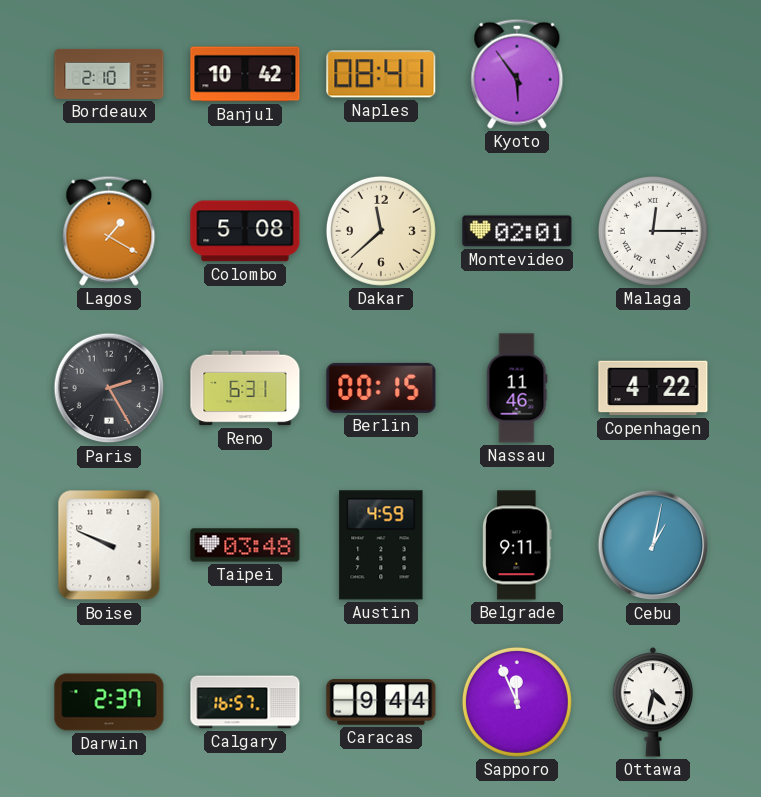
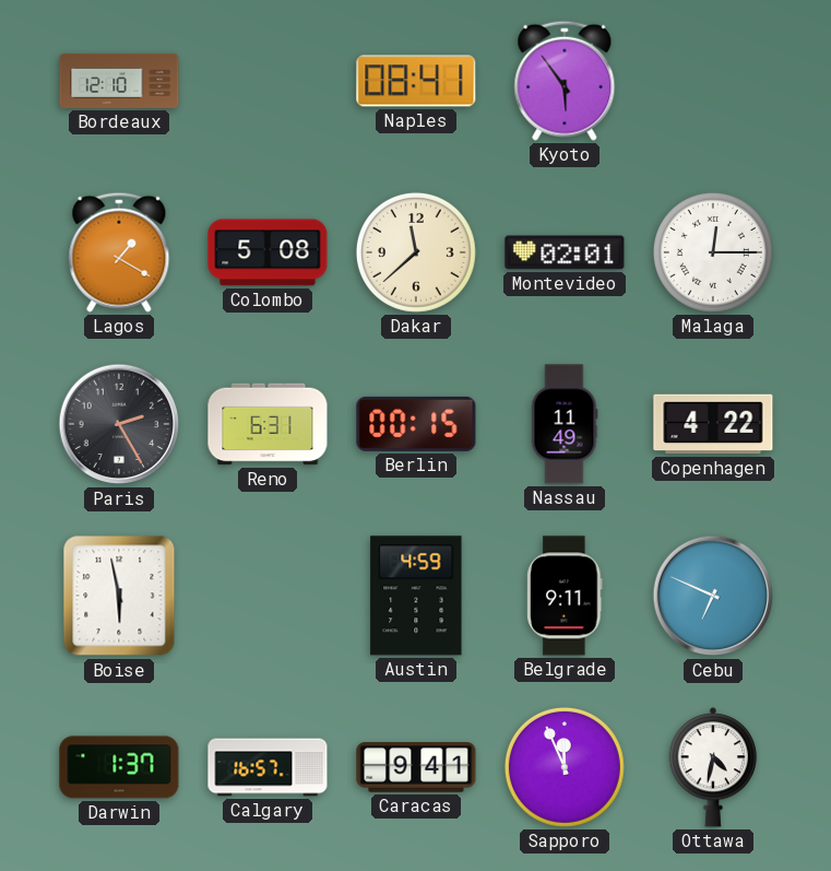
Bordeaux: 2:10 -> 12:10
Banjul: 10:42 -> none
Nassau: 11:46 -> 11:49
Boise: 9:49 -> 5:58
Taipei: 03:48 -> none
Cebu: 1:02 -> 6:49
Darwin: 2:37 -> 1:37
Caracas: 9:44 -> 9:41
